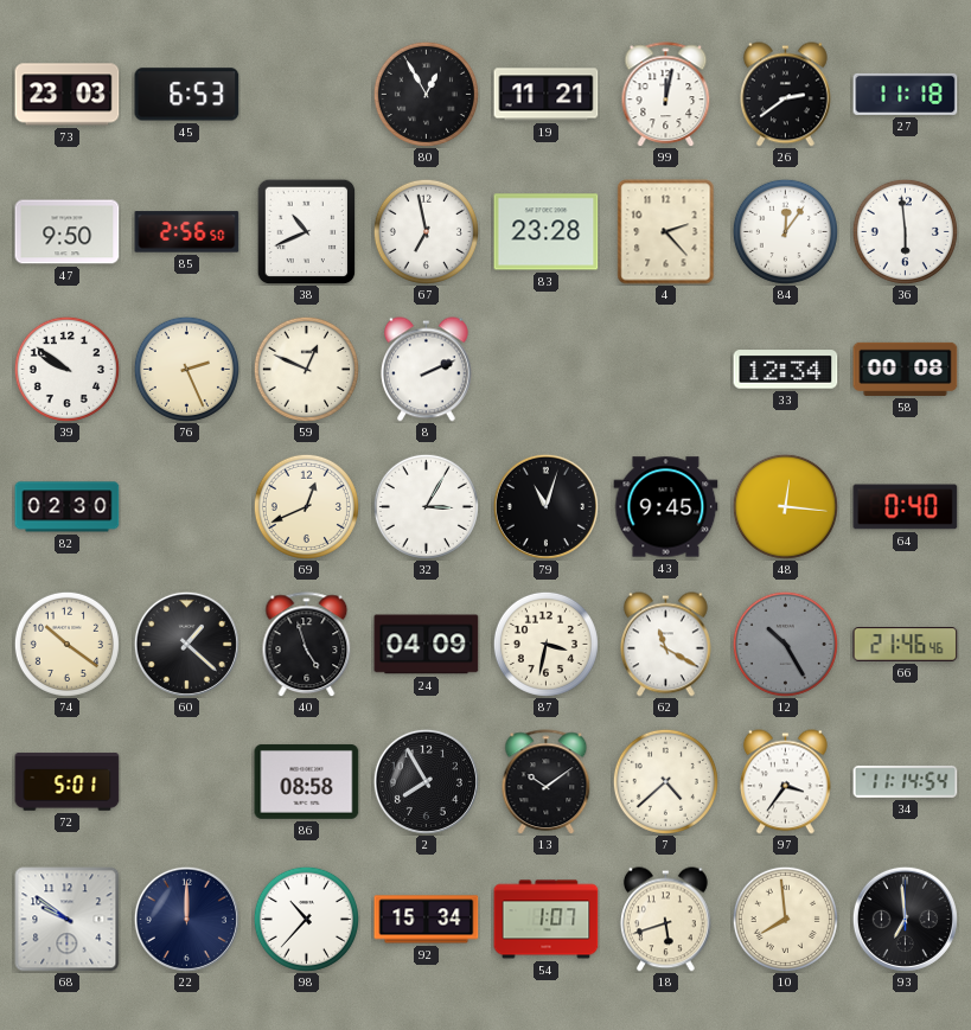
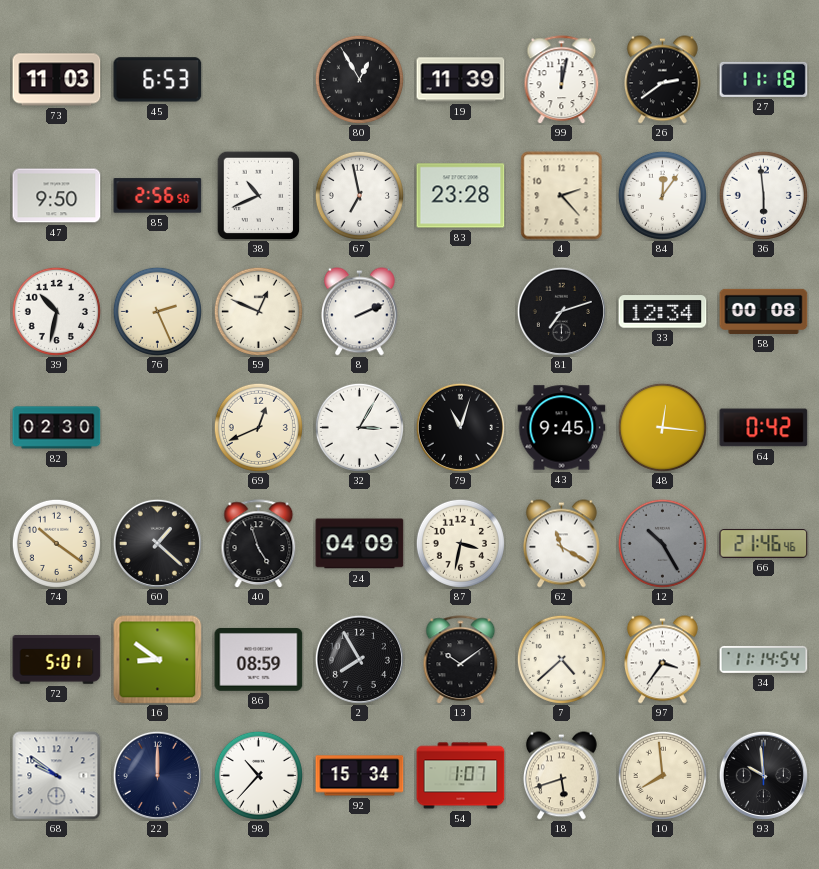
73: 23:03 -> 11:03
19: 11:21 -> 11:39
39: 9:51 -> 10:32
81: none -> 7:12
64: 0:40 -> 0:42
16: none -> 8:51
86: 08:58 -> 08:59
93: 6:59 -> 9:59
